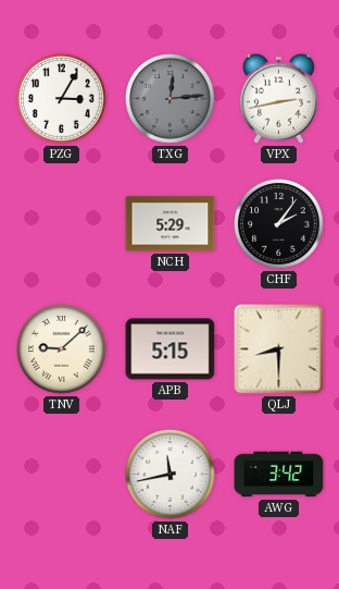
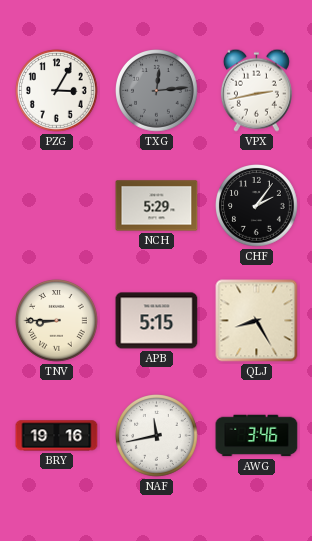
TNV: 9:08 -> 8:45
QLJ: 8:30 -> 8:25
BRY: none -> 19:16
AWG: 3:42 -> 3:46
